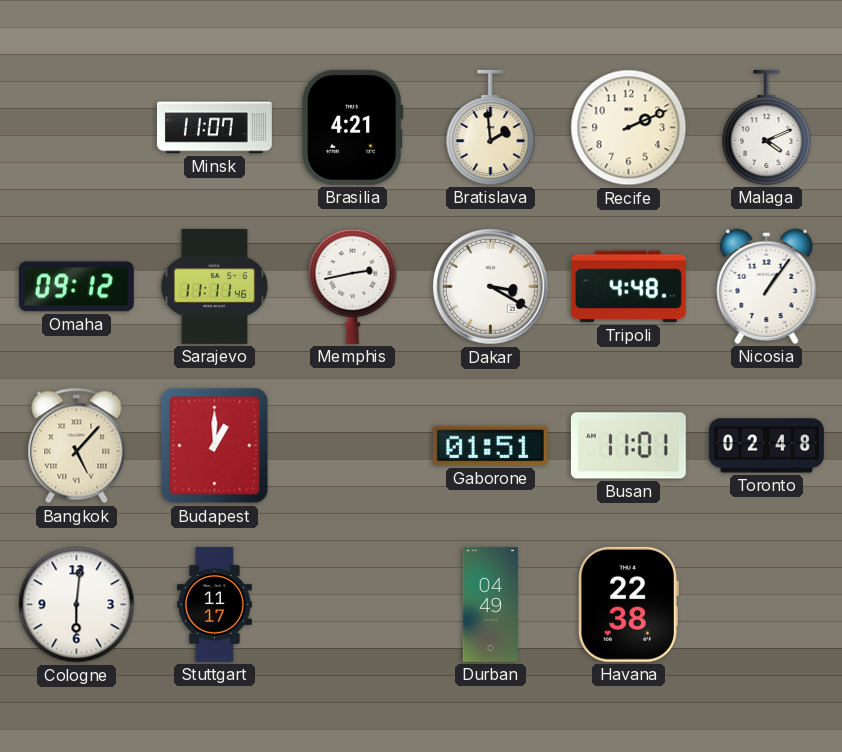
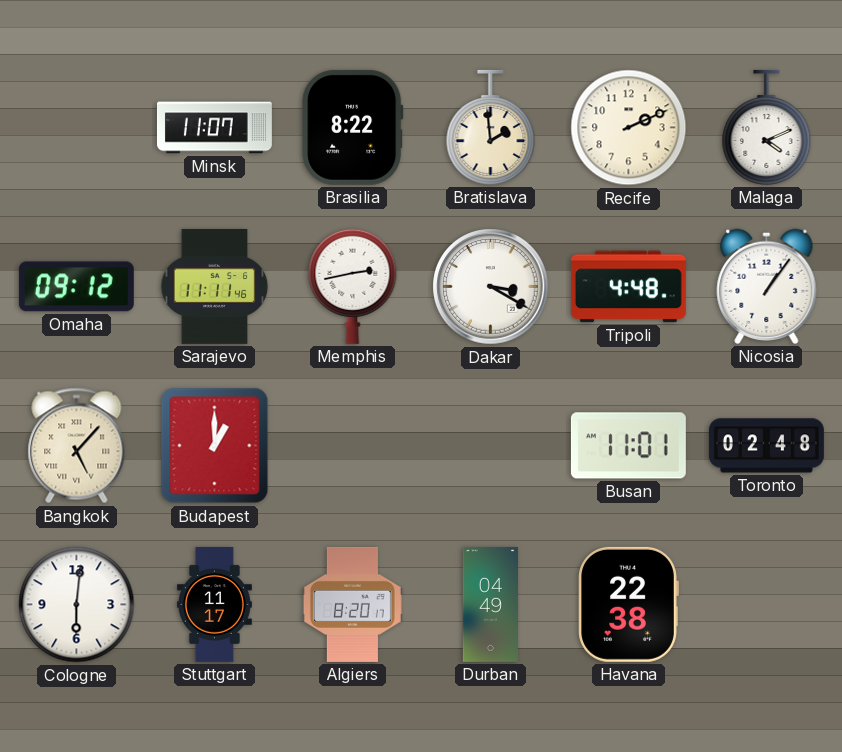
Brasilia: 4:21 -> 8:22
Gaborone: 01:51 -> none
Algiers: none -> 8:20
